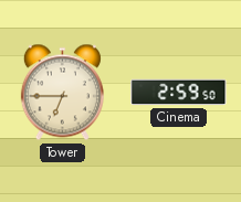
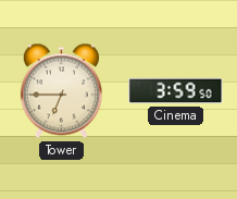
Cinema: 2:59 -> 3:59
